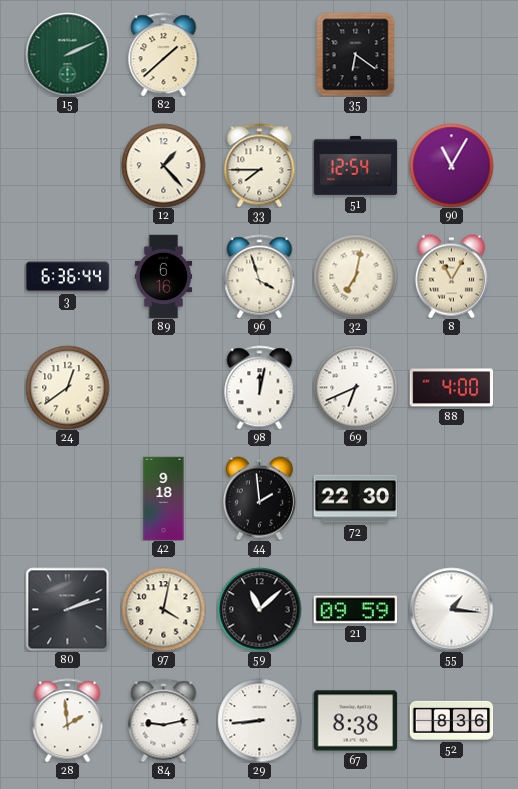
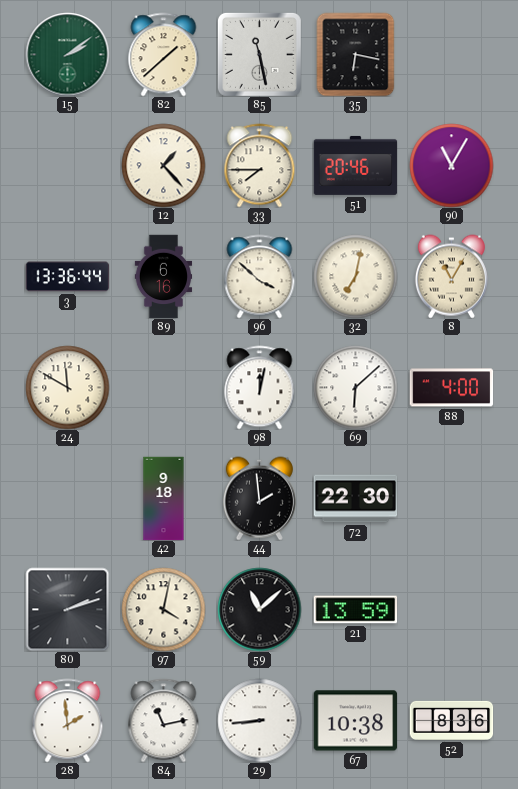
15: 2:11 -> 2:09
85: none -> 11:28
35: 6:21 -> 6:17
51: 12:54 -> 20:46
3: 6:36 -> 13:36
96: 3:57 -> 3:52
24: 12:39 -> 11:50
69: 6:41 -> 6:08
21: 09:59 -> 13:59
55: 1:16 -> none
84: 9:13 -> 11:13
67: 8:38 -> 10:38
